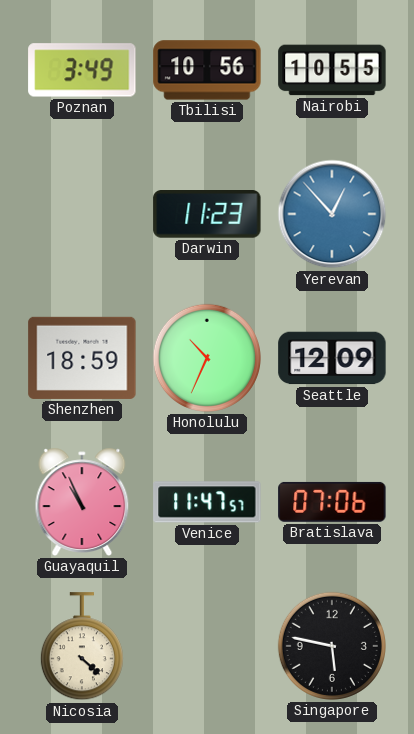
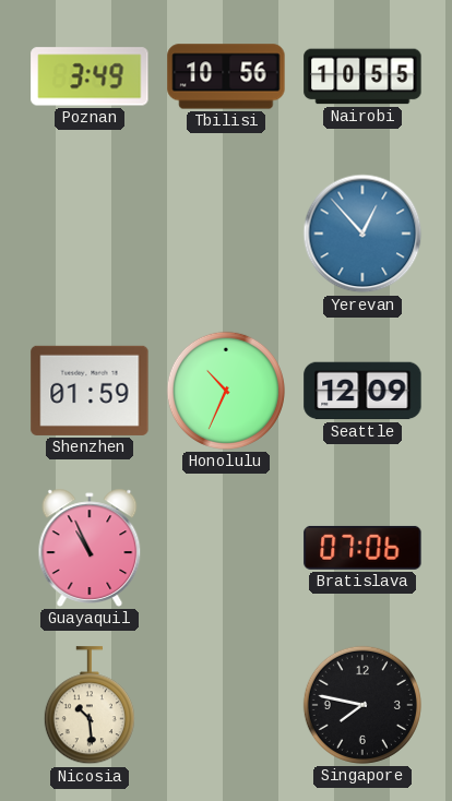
Darwin: 11:23 -> none
Shenzhen: 18:59 -> 01:59
Venice: 11:47 -> none
Nicosia: 4:22 -> 10:29
Singapore: 5:47 -> 7:47
